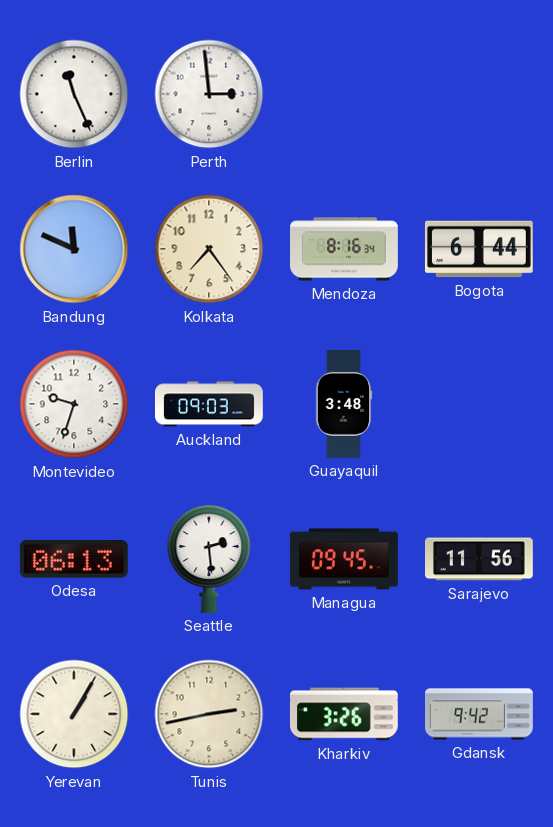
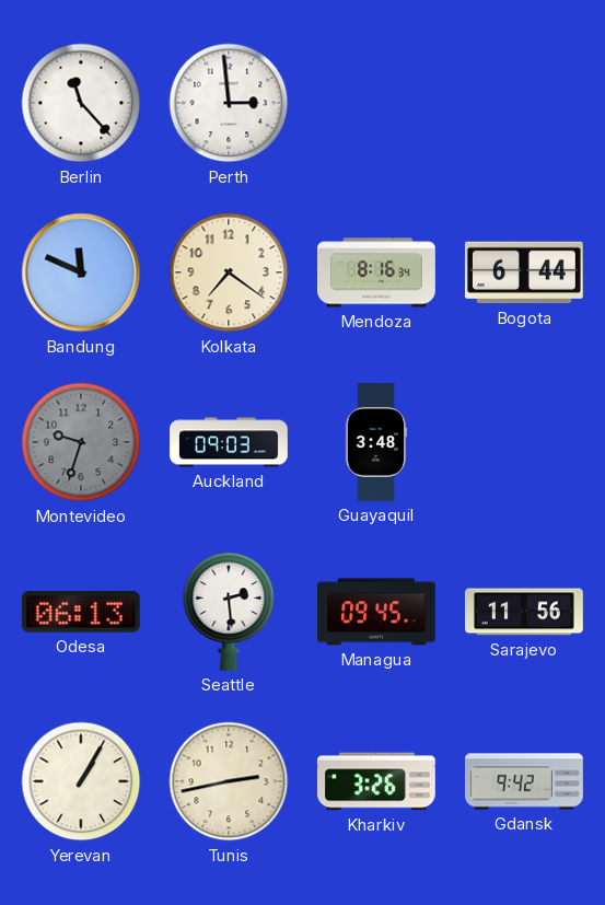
Berlin: 11:26 -> 11:23
Kolkata: 7:24 -> 7:21
Montevideo dial: white -> grey
